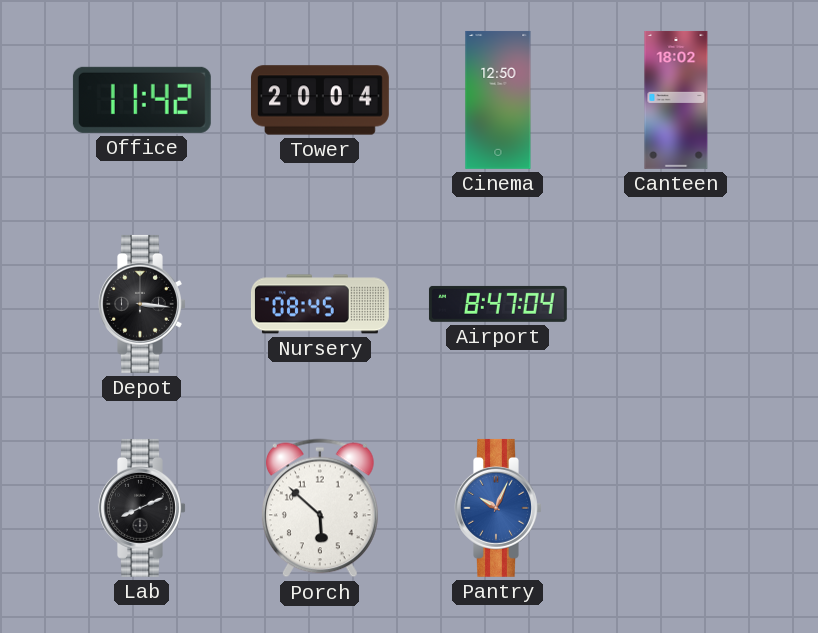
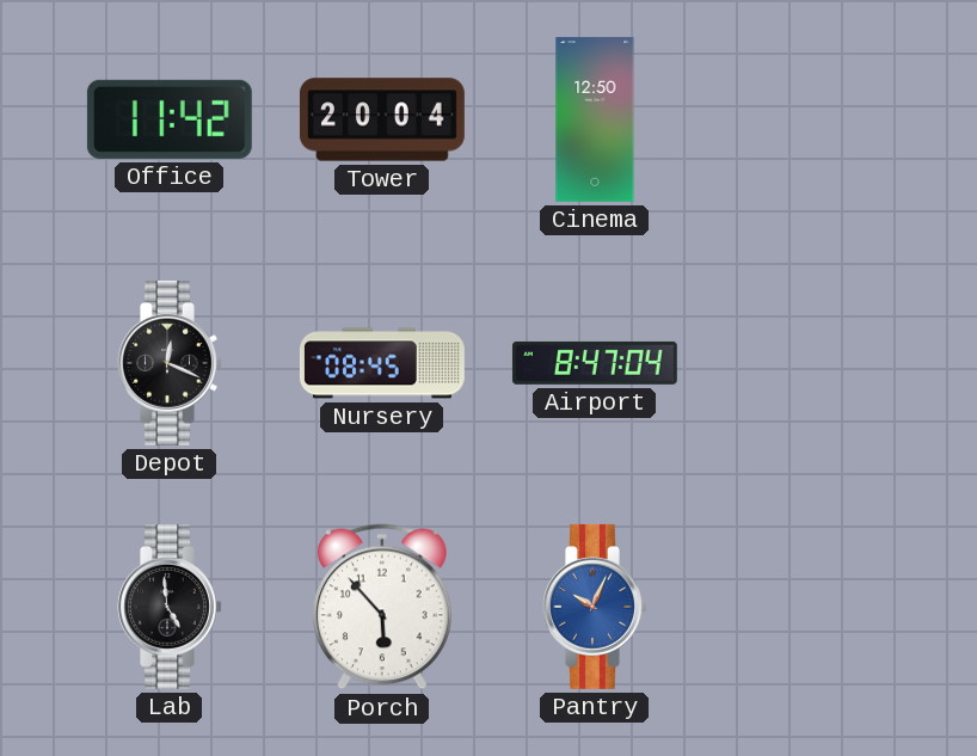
Canteen: 18:02 -> none
Depot: 3:16 -> 12:19
Lab: 8:11 -> 4:59
Porch: 5:52 -> 5:53
